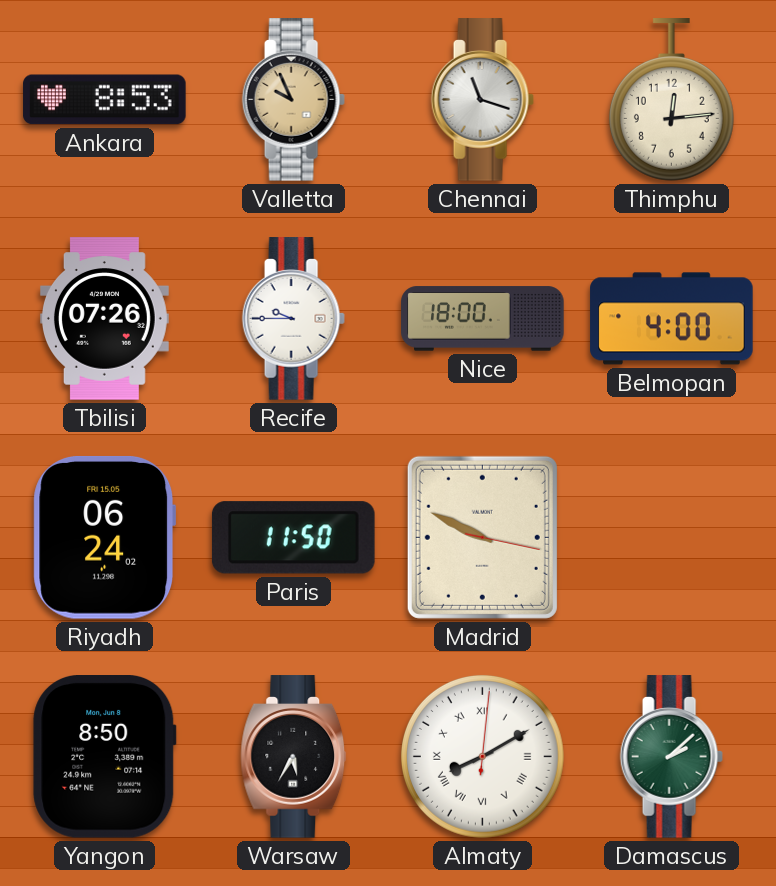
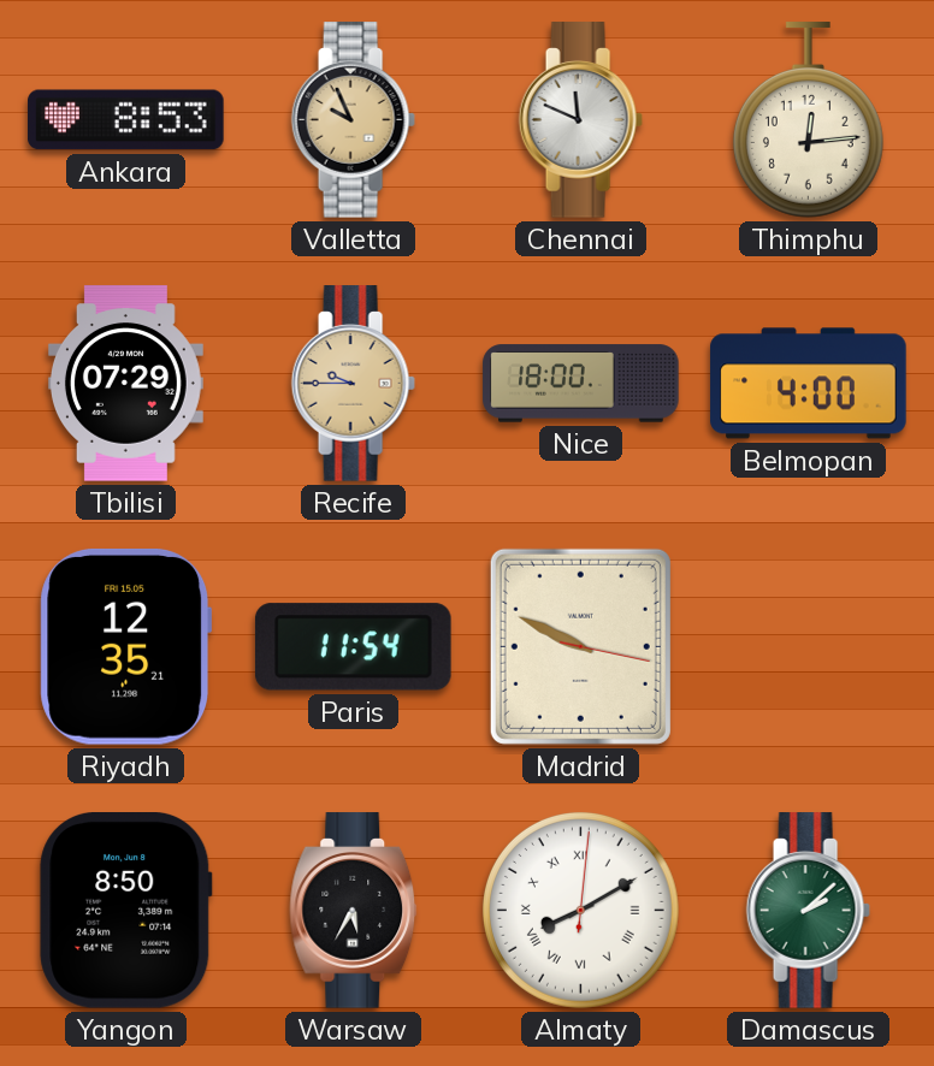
Chennai: 11:18 -> 11:49
Tbilisi: 07:26 -> 07:29
Recife dial: white -> champagne
Riyadh: 06:24 -> 12:35
Paris: 11:50 -> 11:54
